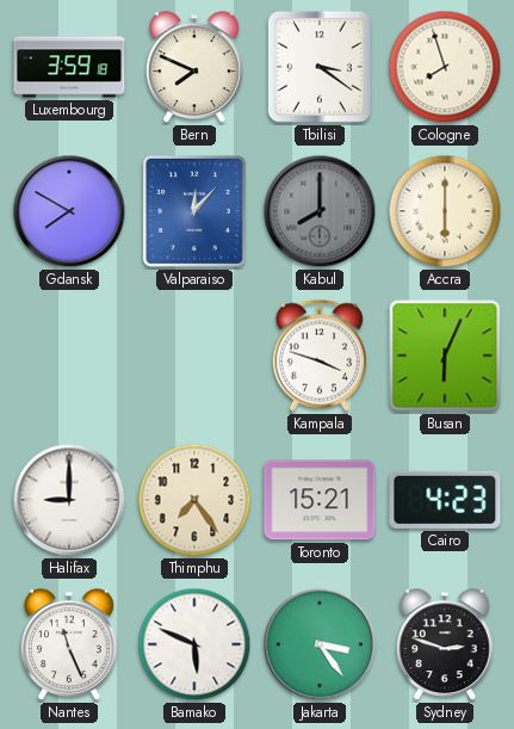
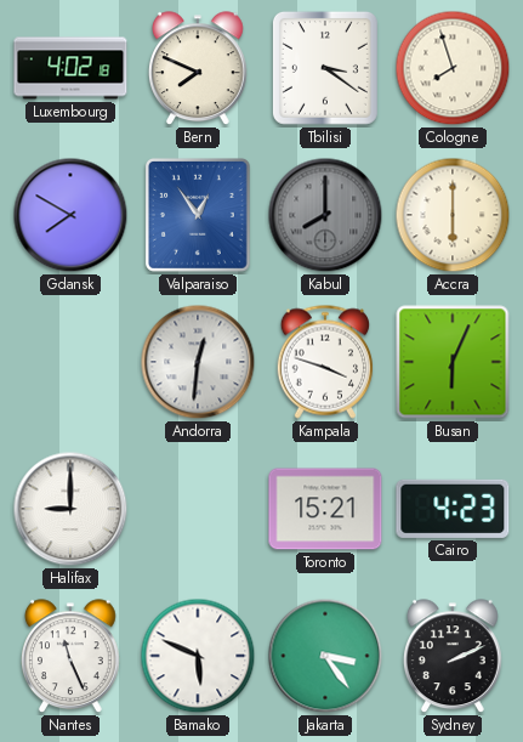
Luxembourg: 3:59 -> 4:02
Valparaiso: 12:07 -> 12:54
Andorra: none -> 12:31
Thimphu: 7:24 -> none
Sydney: 2:48 -> 2:11
